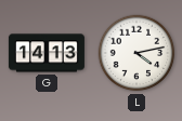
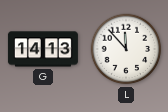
L: 4:13 -> 11:53
